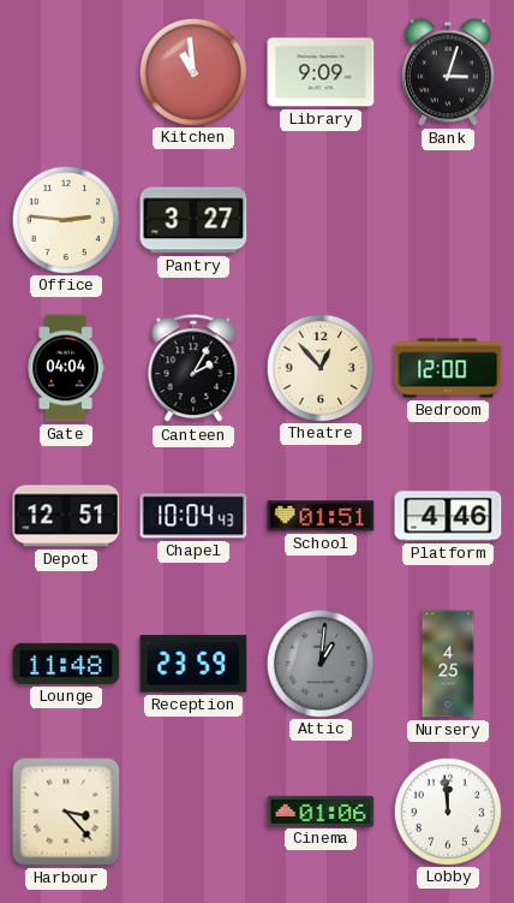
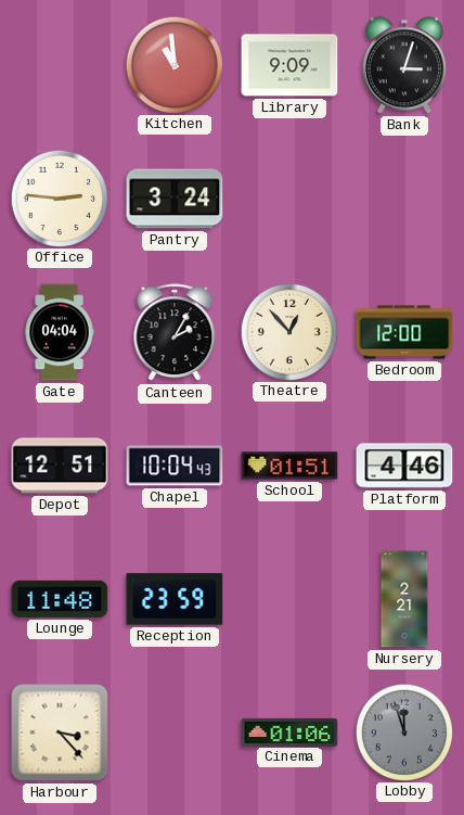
Pantry: 3:27 -> 3:24
Attic: 1:01 -> none
Nursery: 4:25 -> 2:21
Lobby: 11:59 -> 11:57
Lobby dial: white -> grey
